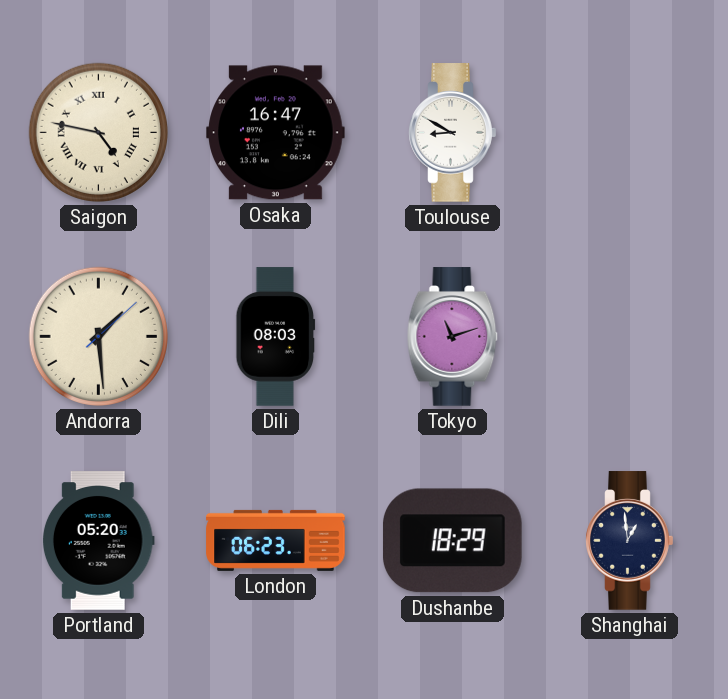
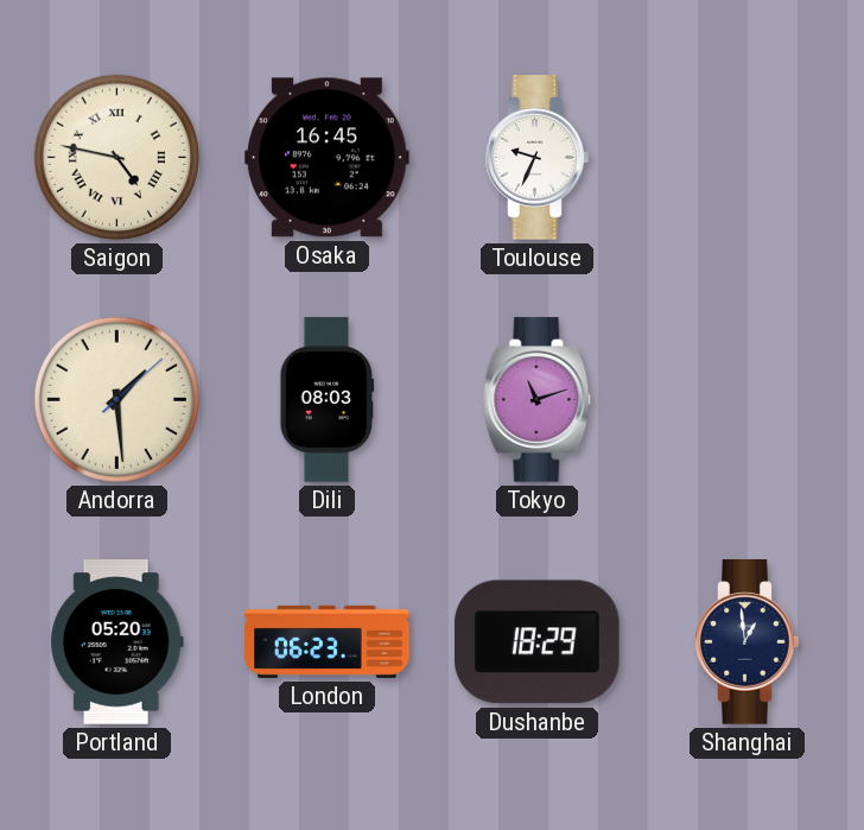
Osaka: 16:47 -> 16:45
Toulouse: 8:50 -> 9:34
